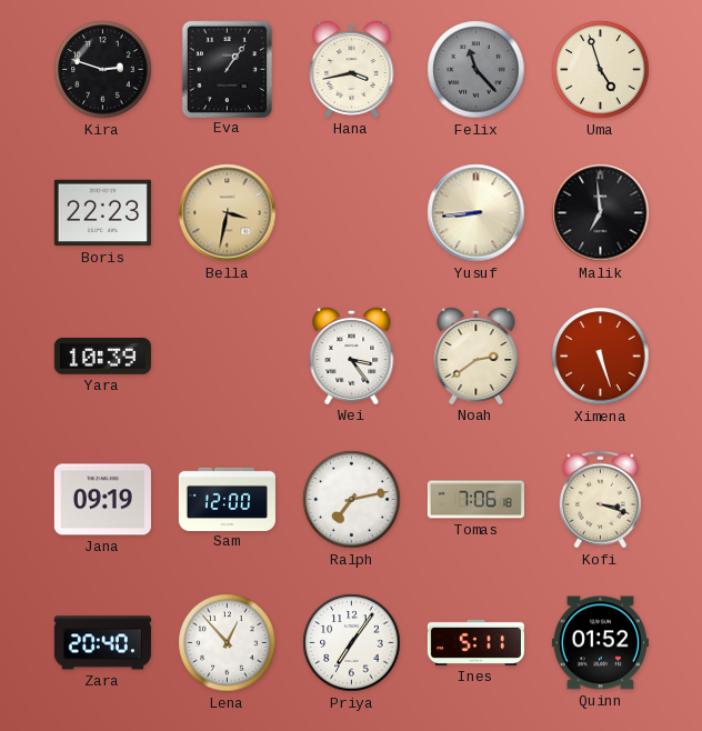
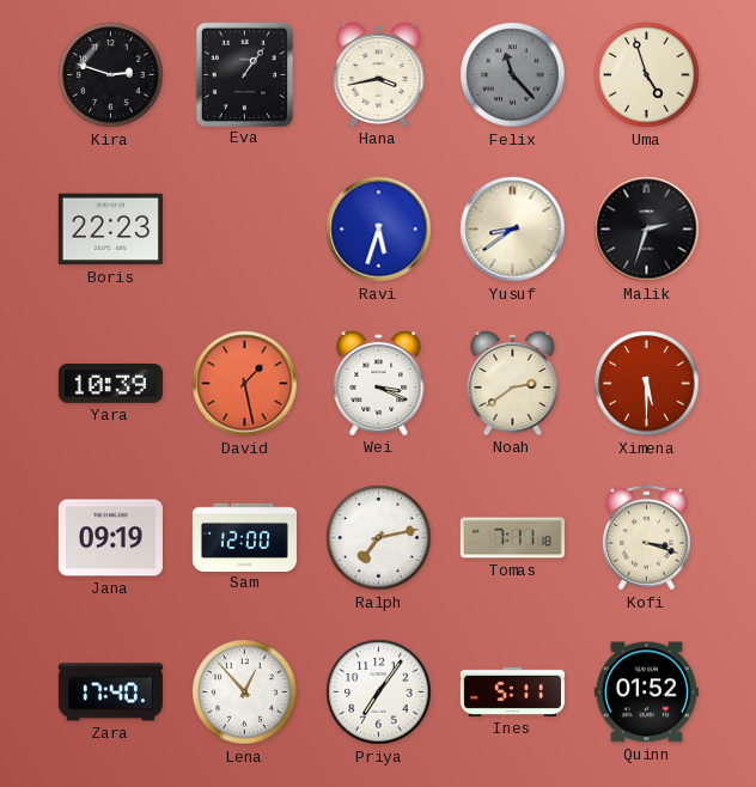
Bella: 3:32 -> none
Ravi: none -> 5:33
Yusuf: 8:44 -> 8:39
Malik: 6:59 -> 2:33
David: none -> 1:28
Wei: 3:24 -> 3:19
Ximena: 5:27 -> 5:30
Tomas: 7:06 -> 7:11
Zara: 20:40 -> 17:40
